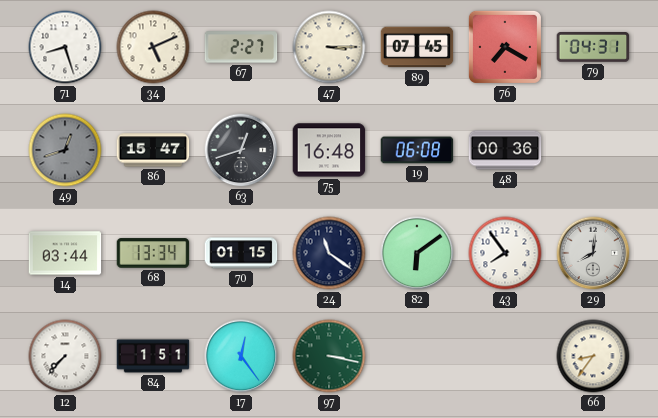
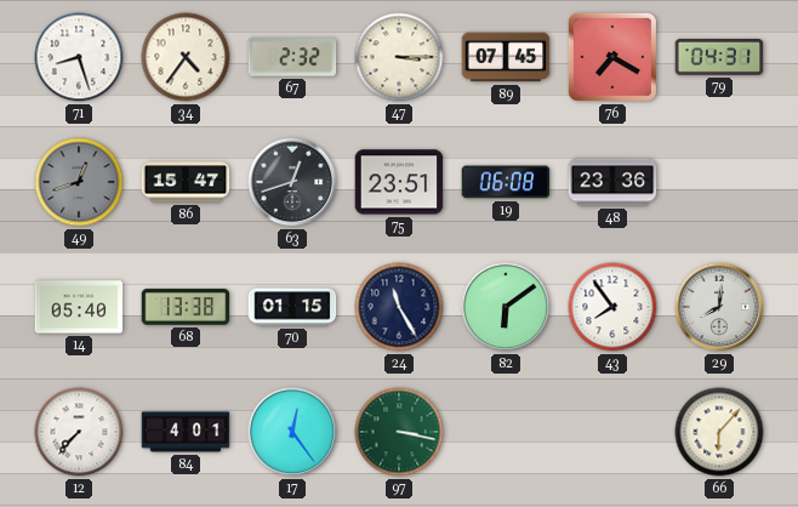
34: 5:11 -> 4:36
67: 2:27 -> 2:32
75: 16:48 -> 23:51
48: 00:36 -> 23:36
14: 03:44 -> 05:40
68: 13:34 -> 13:38
24: 11:21 -> 11:25
84: 1:51 -> 4:01
66: 8:36 -> 6:07
